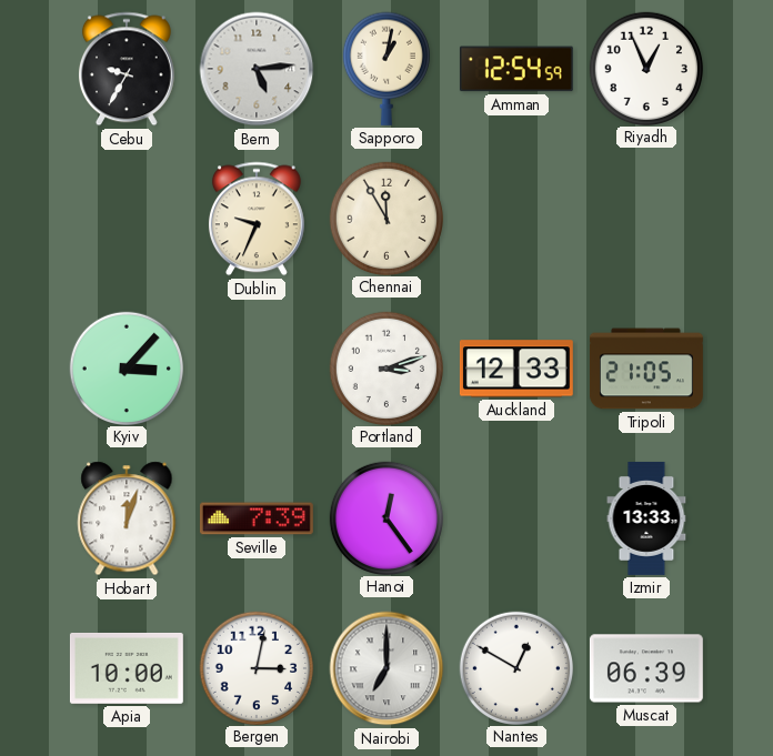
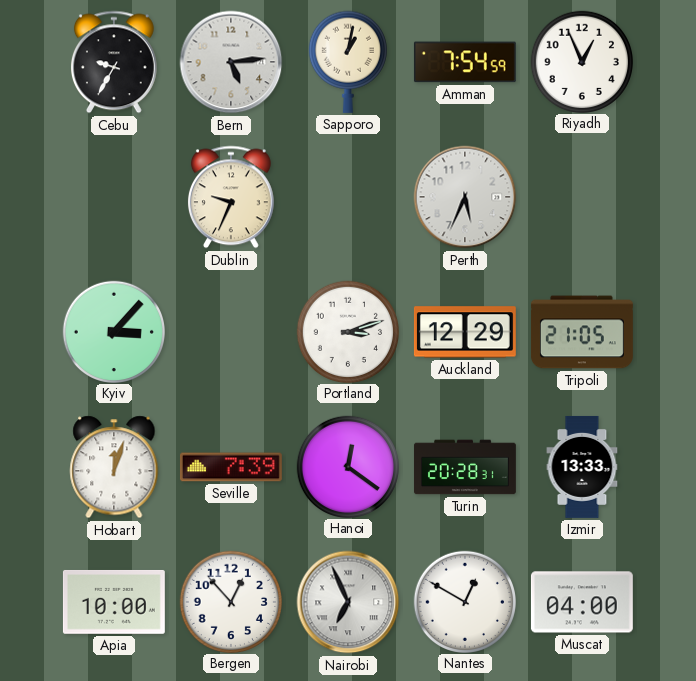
Amman: 12:54 -> 7:54
Chennai: 11:55 -> none
Perth: none -> 5:34
Auckland: 12:33 -> 12:29
Hanoi: 12:24 -> 12:21
Turin: none -> 20:28
Bergen: 3:02 -> 12:53
Nairobi: 7:00 -> 6:56
Muscat: 06:39 -> 04:00
